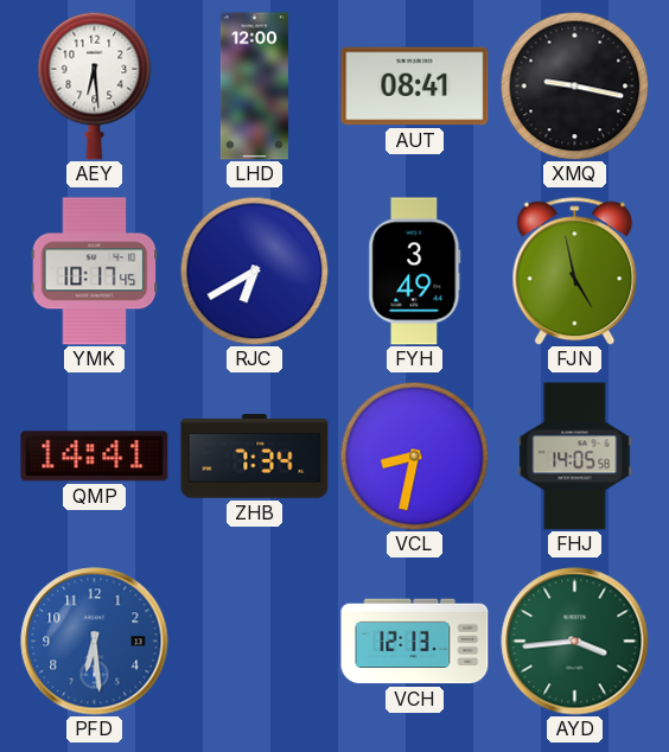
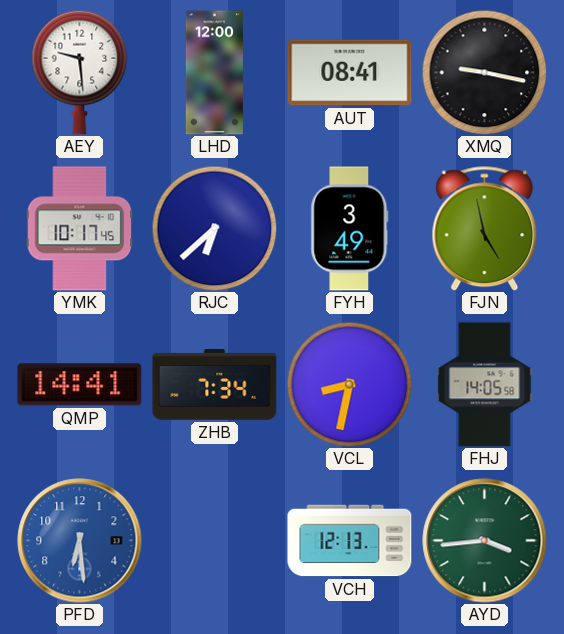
AEY: 6:29 -> 9:29
RJC: 6:40 -> 6:38
